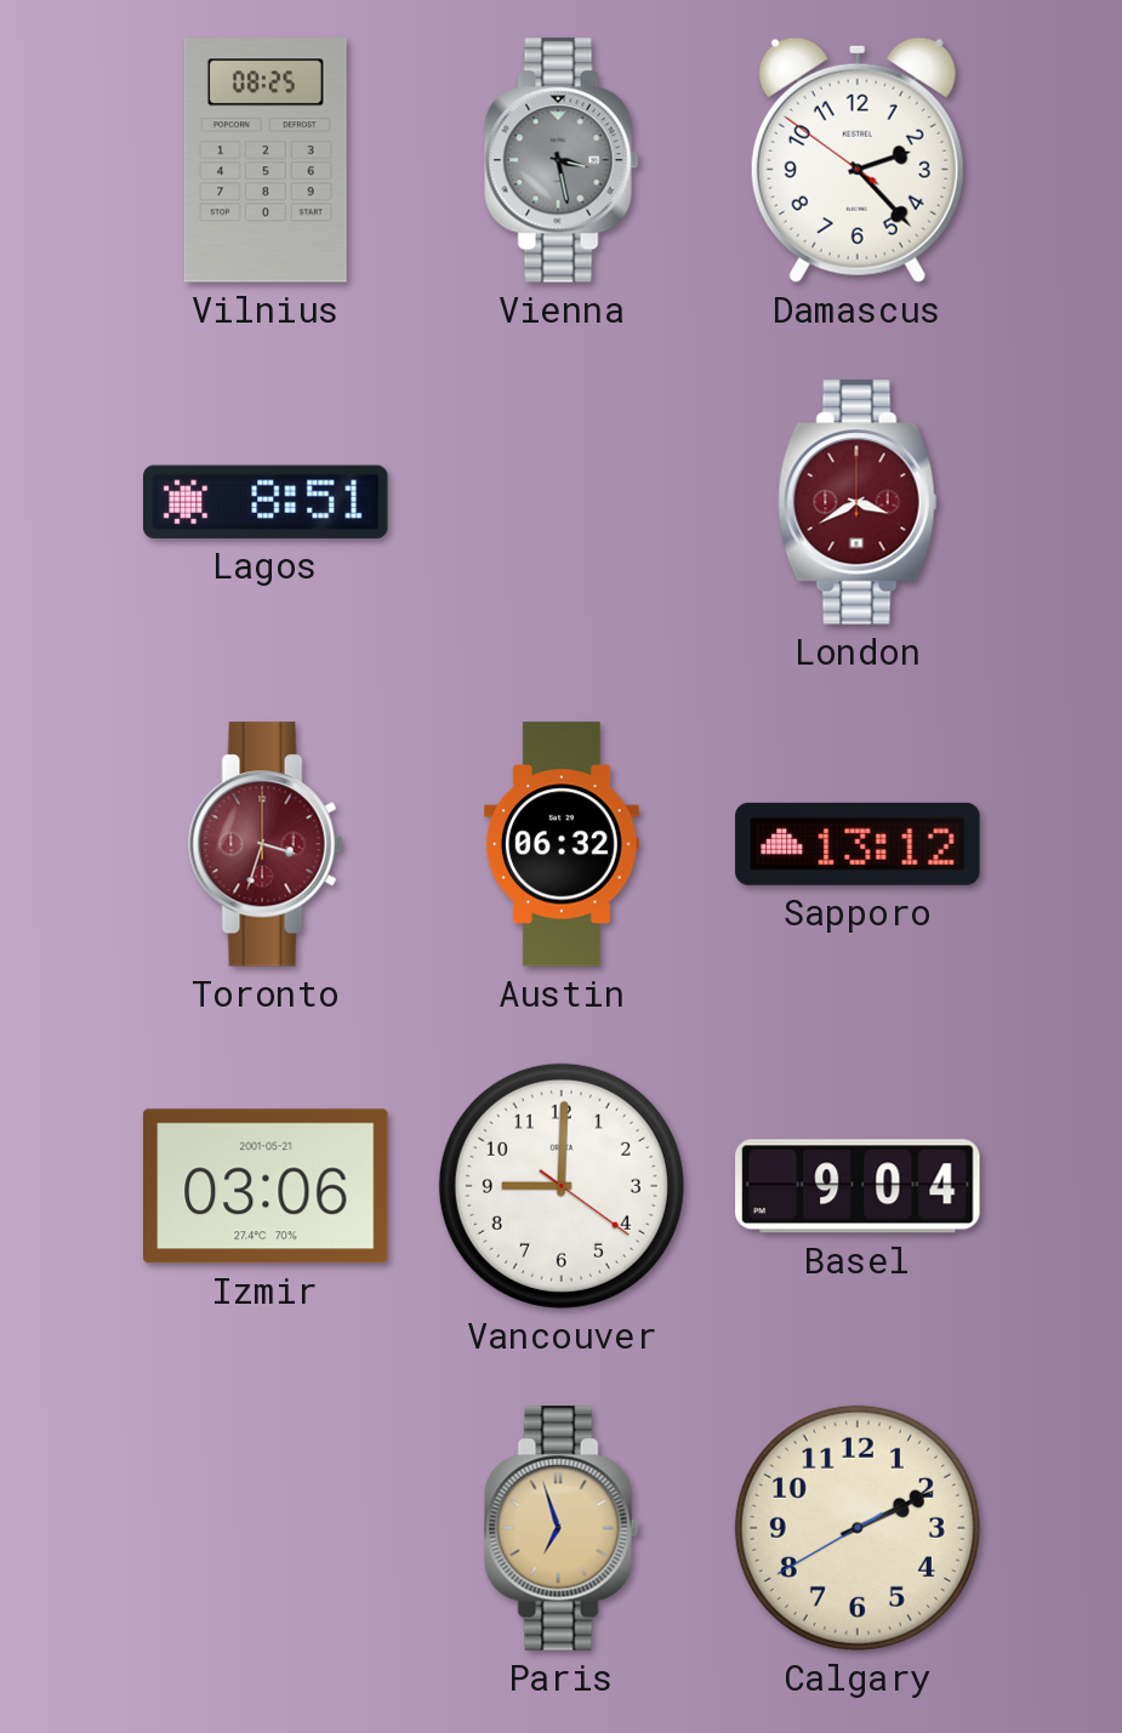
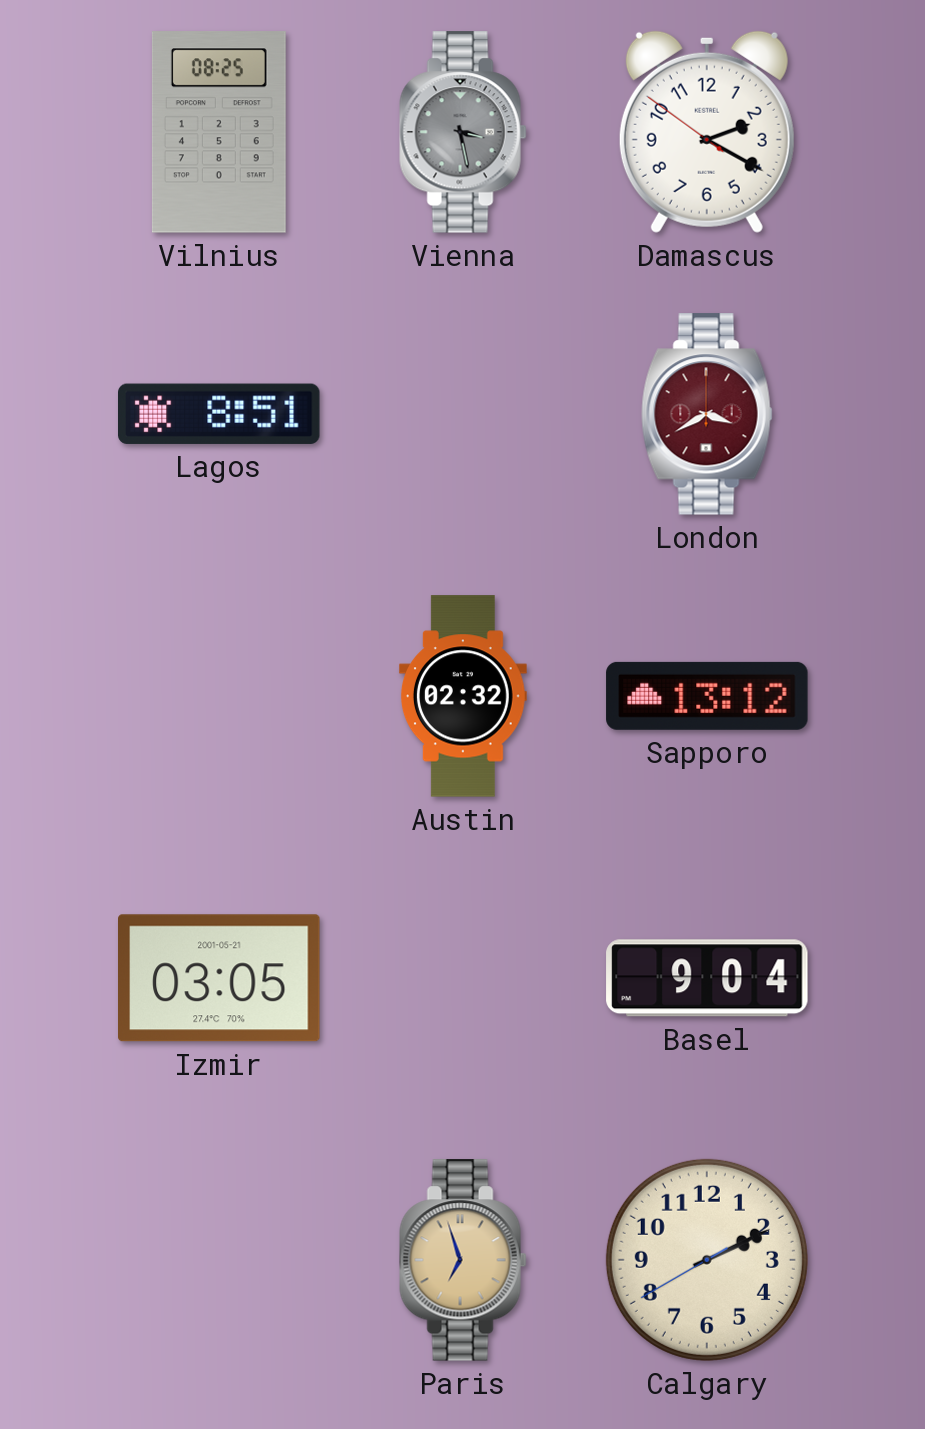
Damascus: 2:22 -> 2:19
Toronto: 3:33 -> none
Austin: 06:32 -> 02:32
Izmir: 03:06 -> 03:05
Vancouver: 9:00 -> none
